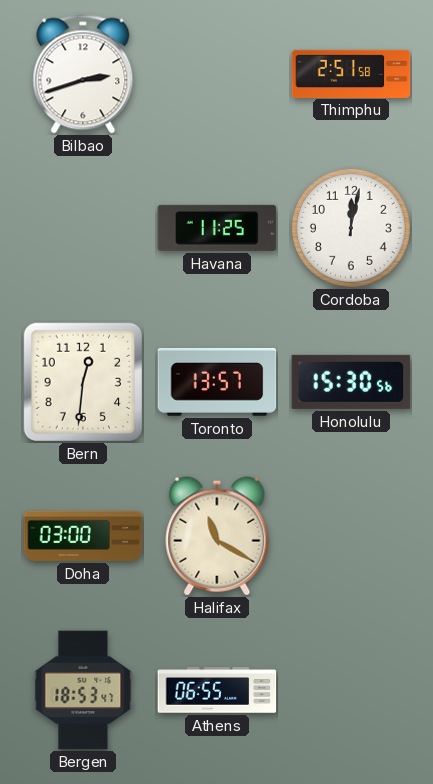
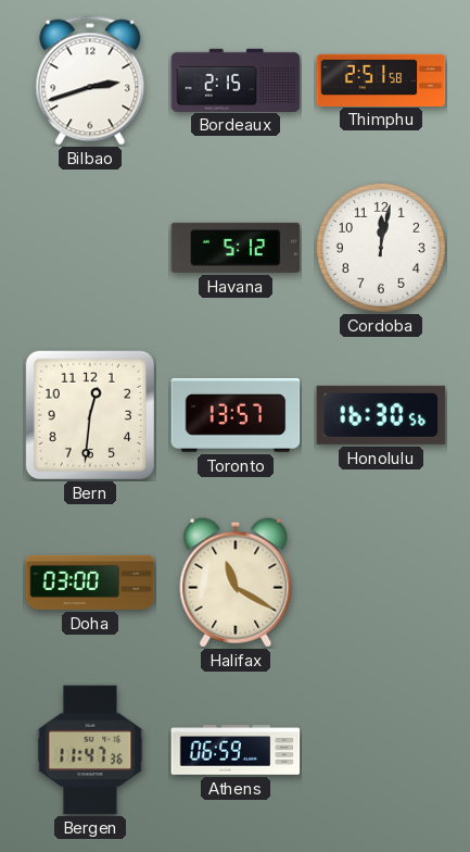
Bordeaux: none -> 2:15
Havana: 11:25 -> 5:12
Honolulu: 15:30 -> 16:30
Bergen: 18:53 -> 11:47
Athens: 06:55 -> 06:59
